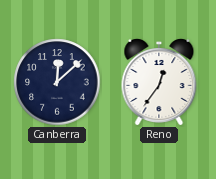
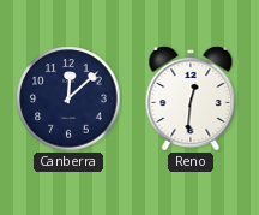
Reno: 12:36 -> 12:31
